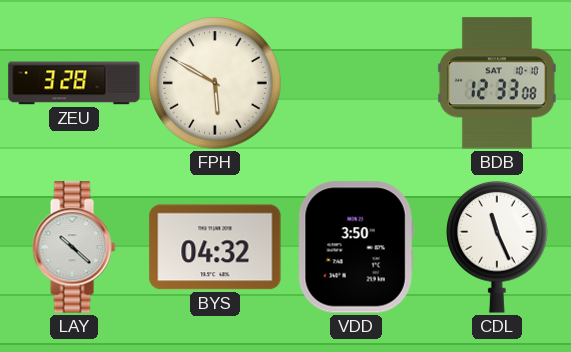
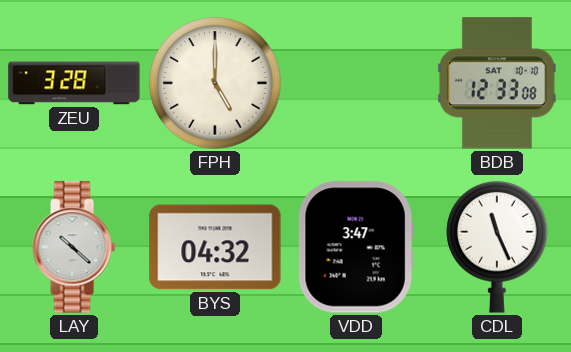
FPH: 5:50 -> 5:00
VDD: 3:50 -> 3:47
